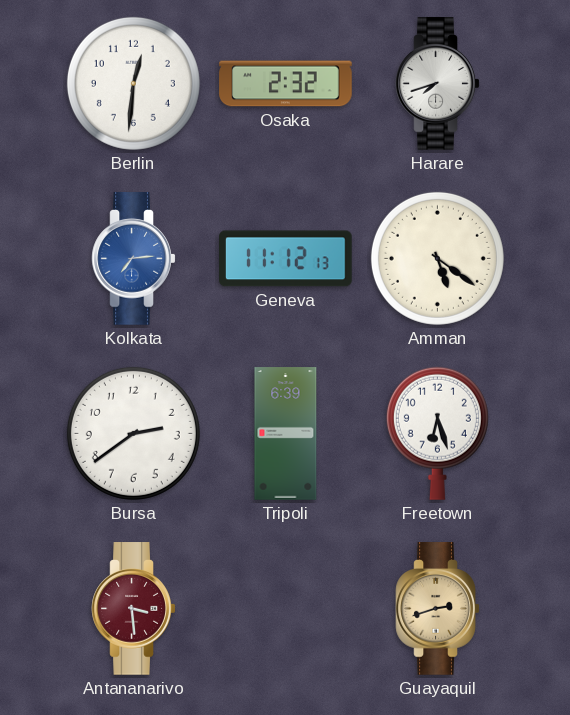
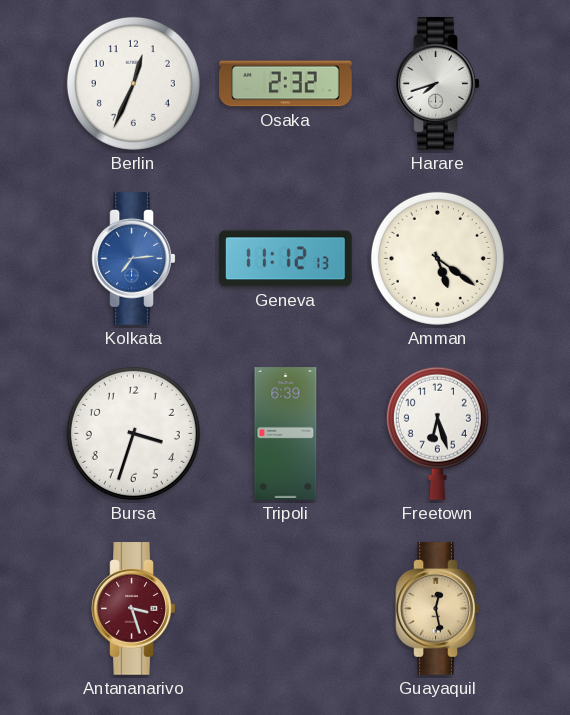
Berlin: 12:31 -> 12:34
Bursa: 2:39 -> 3:33
Antananarivo: 3:29 -> 3:27
Guayaquil: 2:42 -> 12:28
